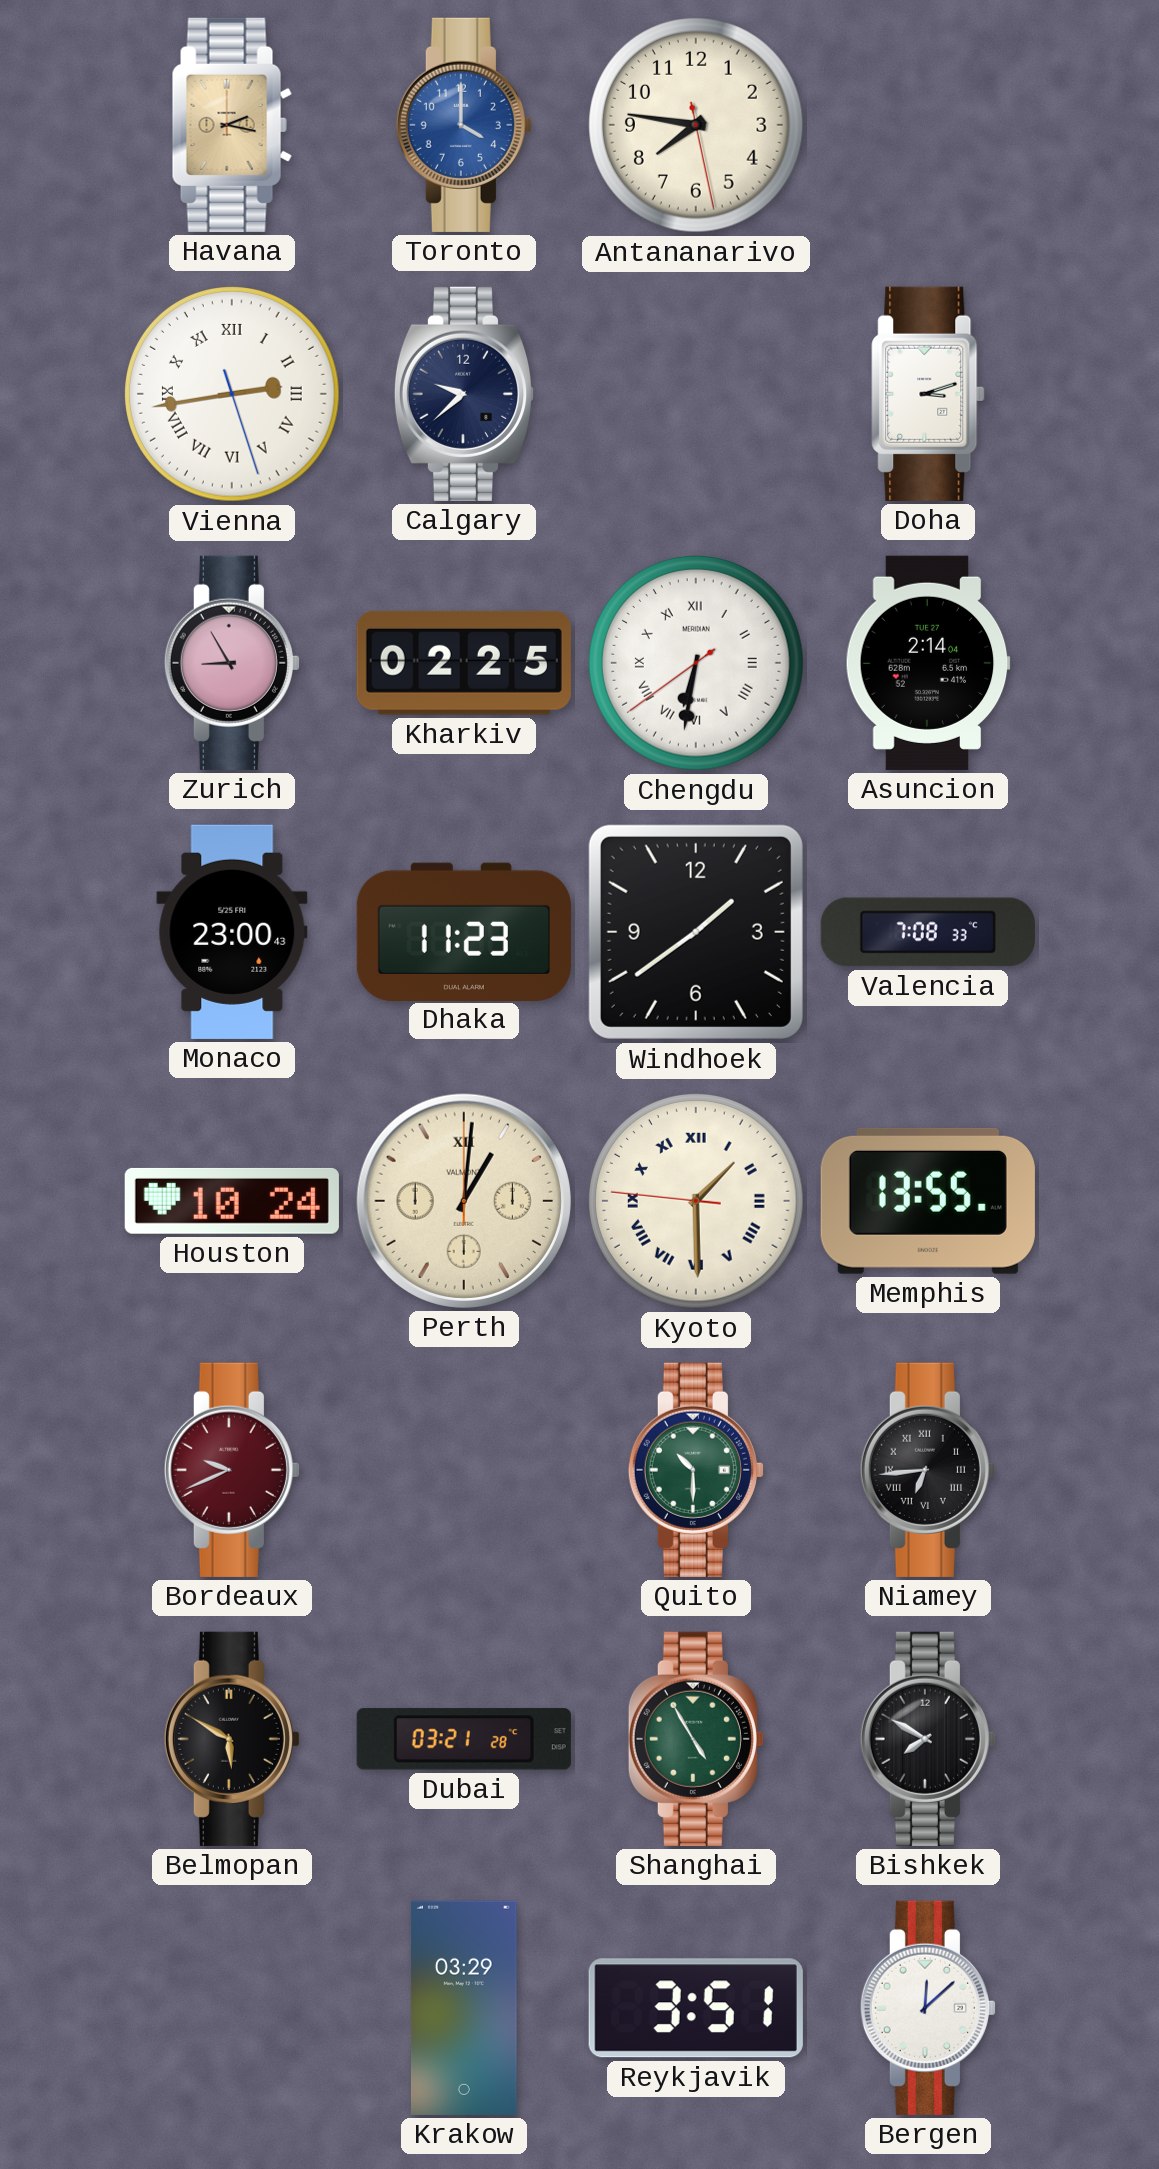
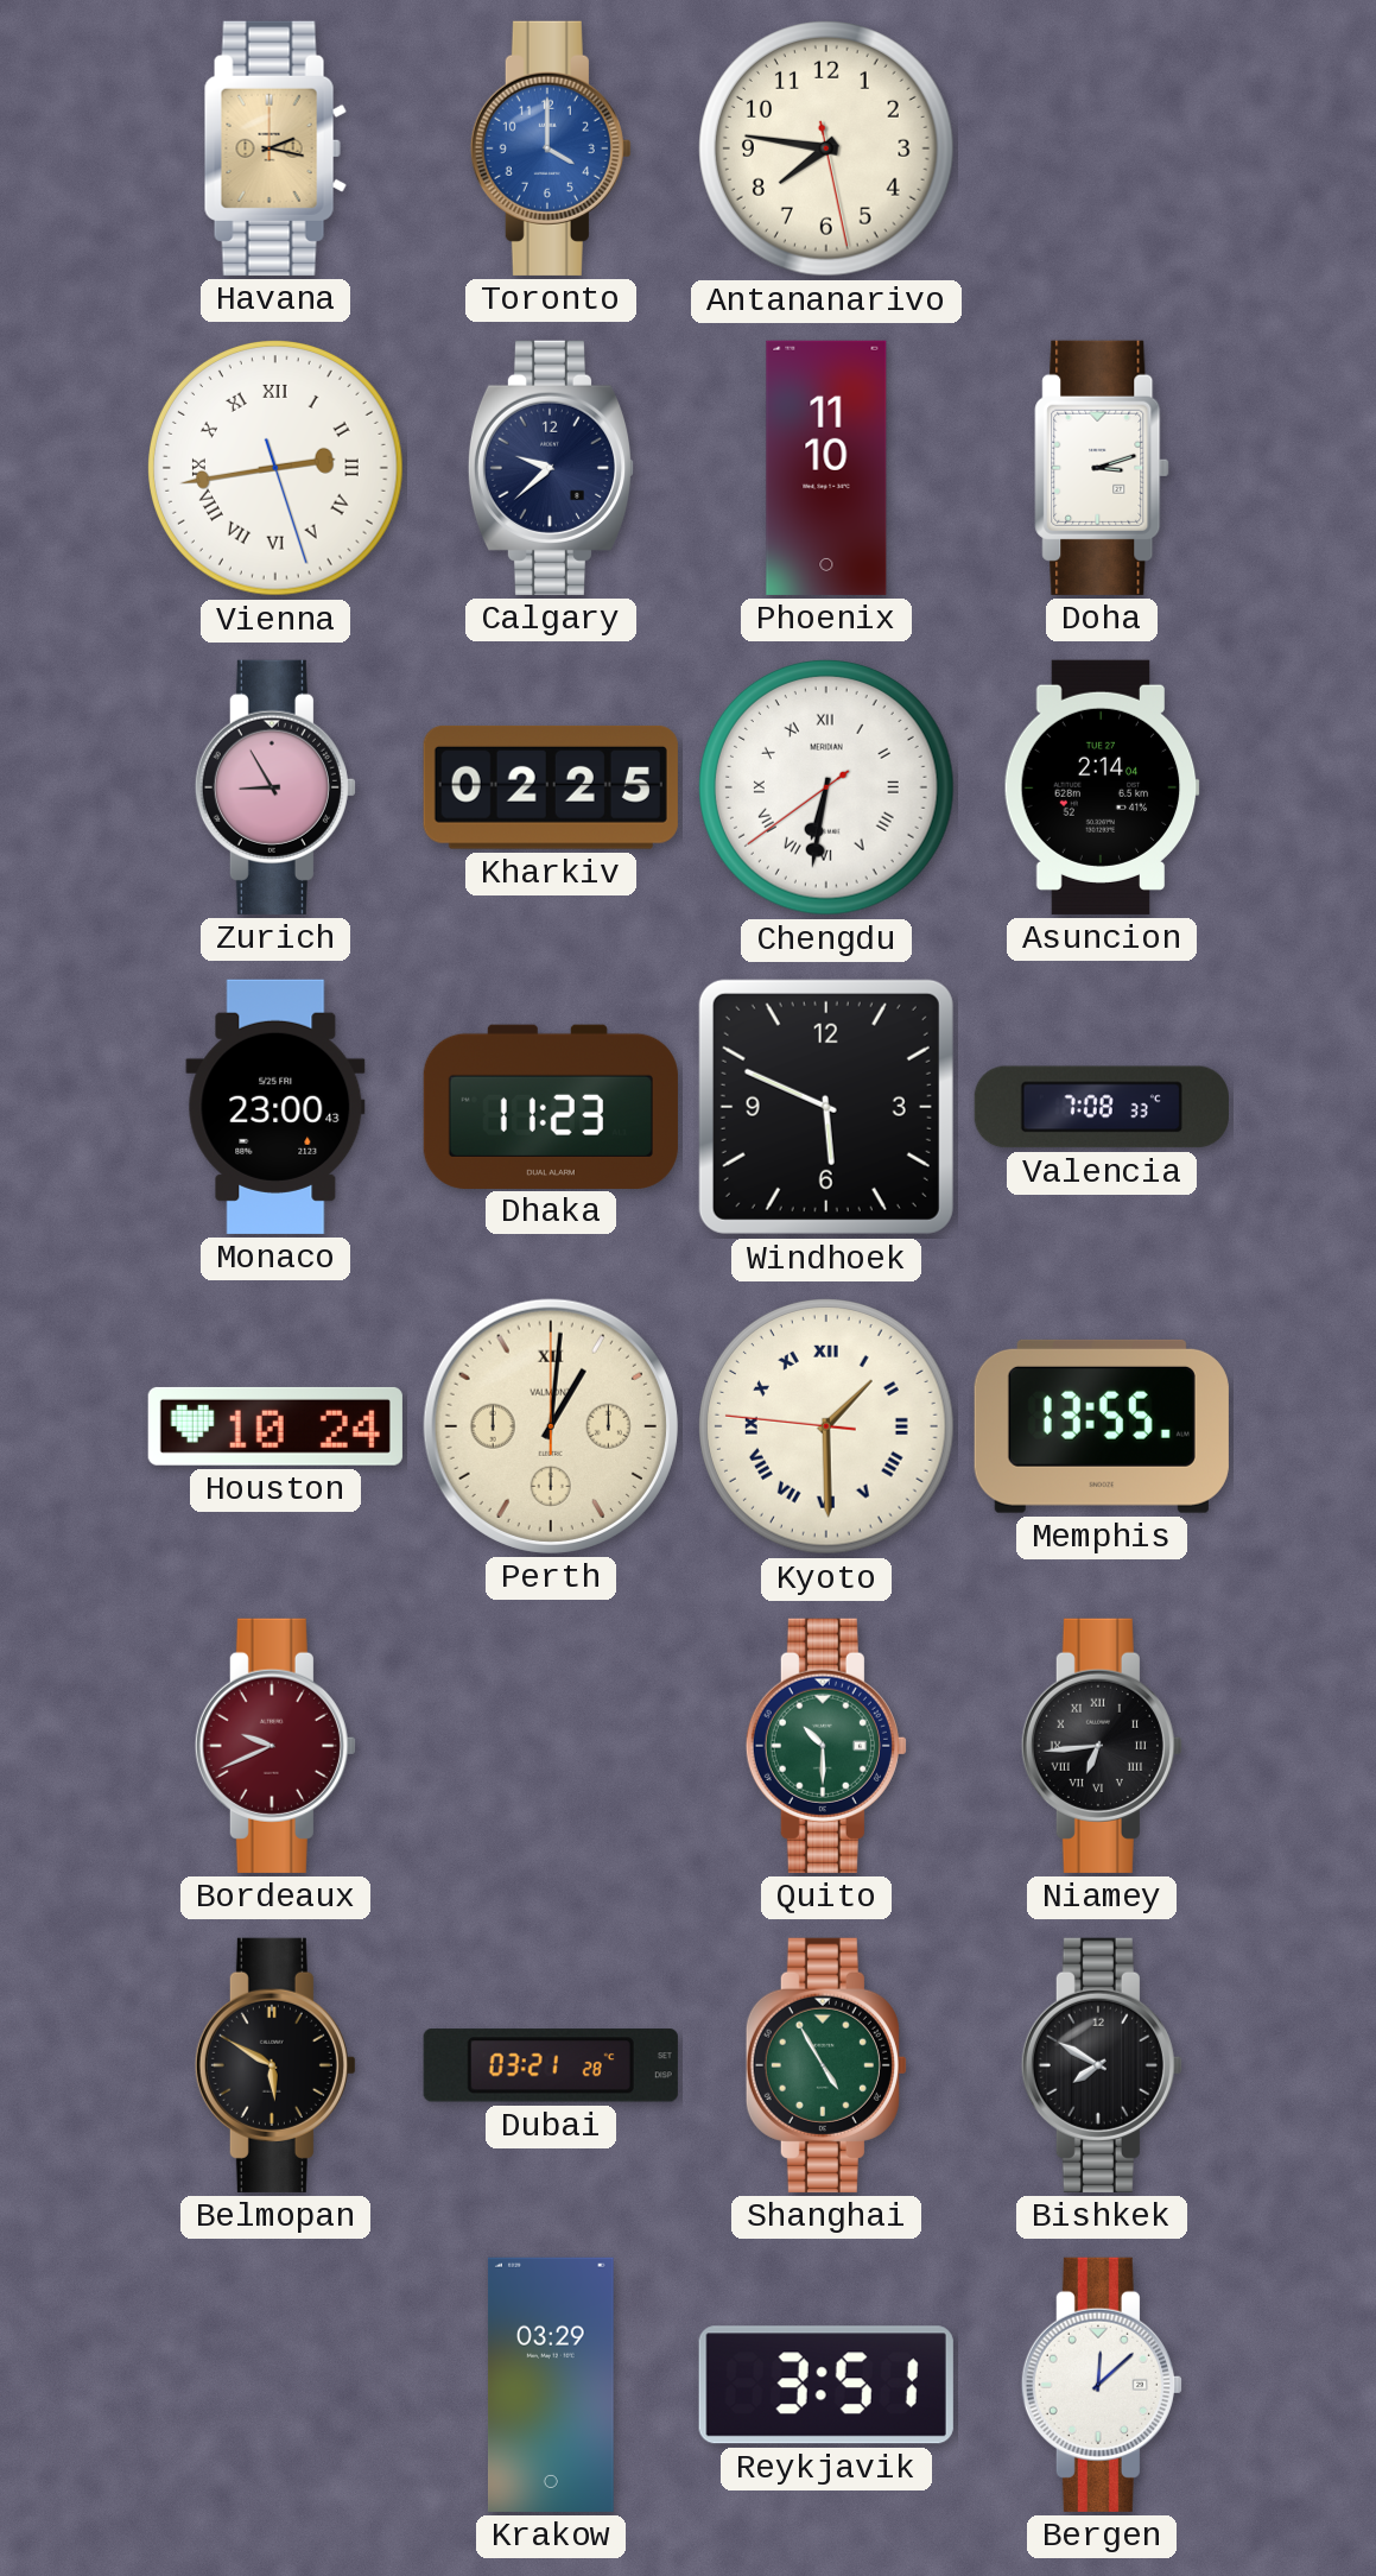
Phoenix: none -> 11:10
Windhoek: 1:39 -> 5:49
